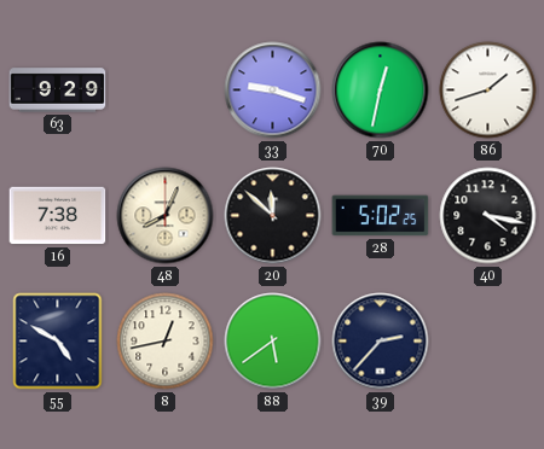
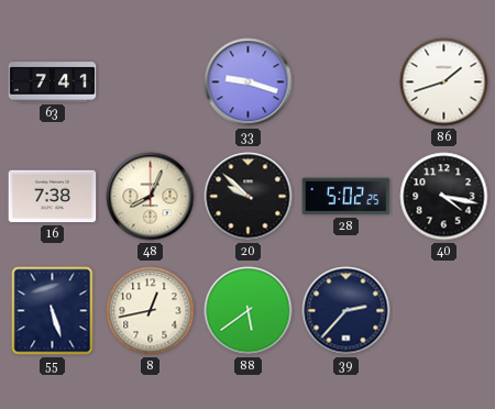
63: 9:29 -> 7:41
70: 12:32 -> none
20: 11:52 -> 9:52
55: 4:50 -> 5:27
